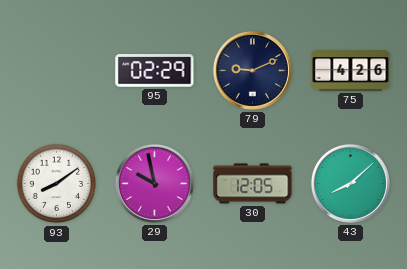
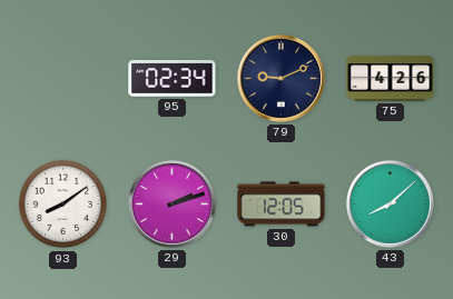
95: 02:29 -> 02:34
29: 9:58 -> 2:12
